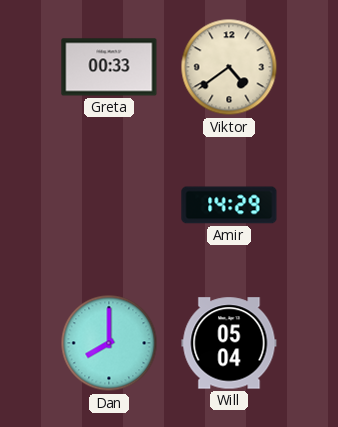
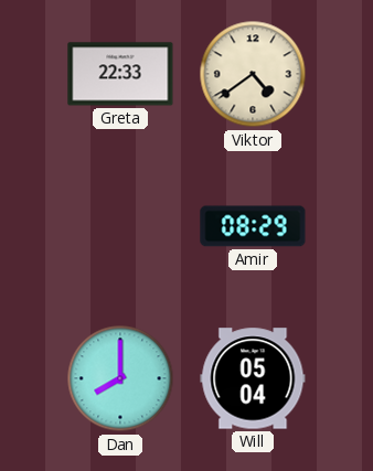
Greta: 00:33 -> 22:33
Amir: 14:29 -> 08:29
